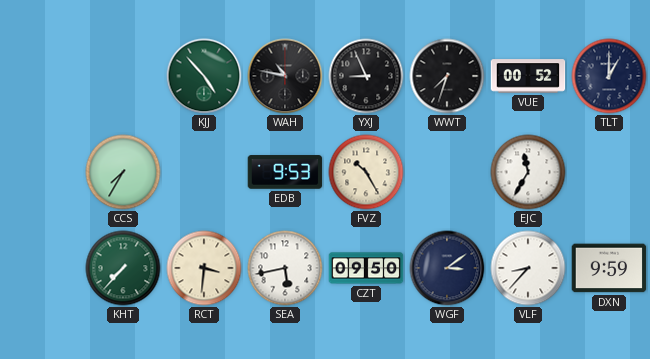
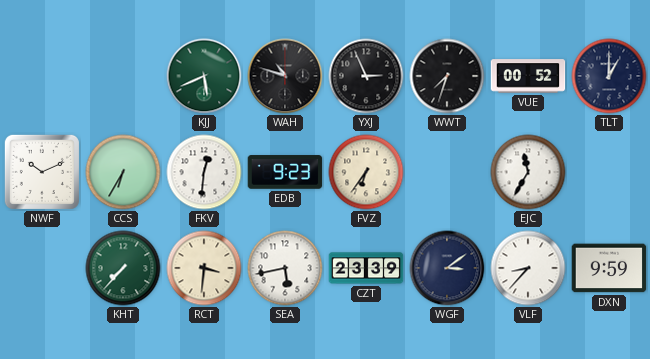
KJJ: 4:53 -> 5:41
WAH: 10:47 -> 10:48
YXJ: 8:56 -> 2:56
NWF: none -> 10:11
CCS: 7:35 -> 6:35
FKV: none -> 12:31
EDB: 9:53 -> 9:23
FVZ: 10:25 -> 6:36
CZT: 09:50 -> 23:39
